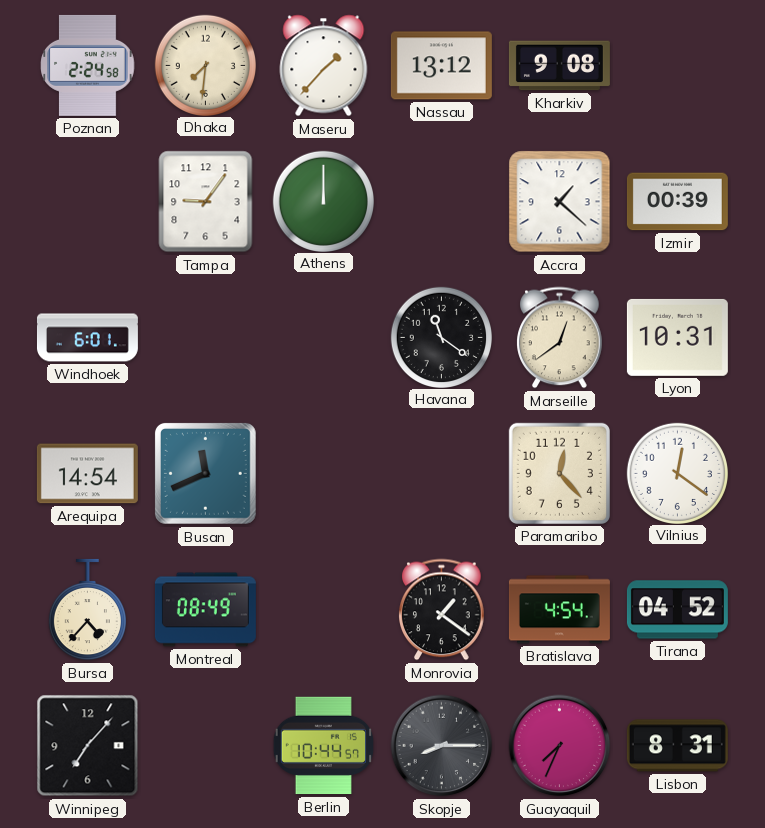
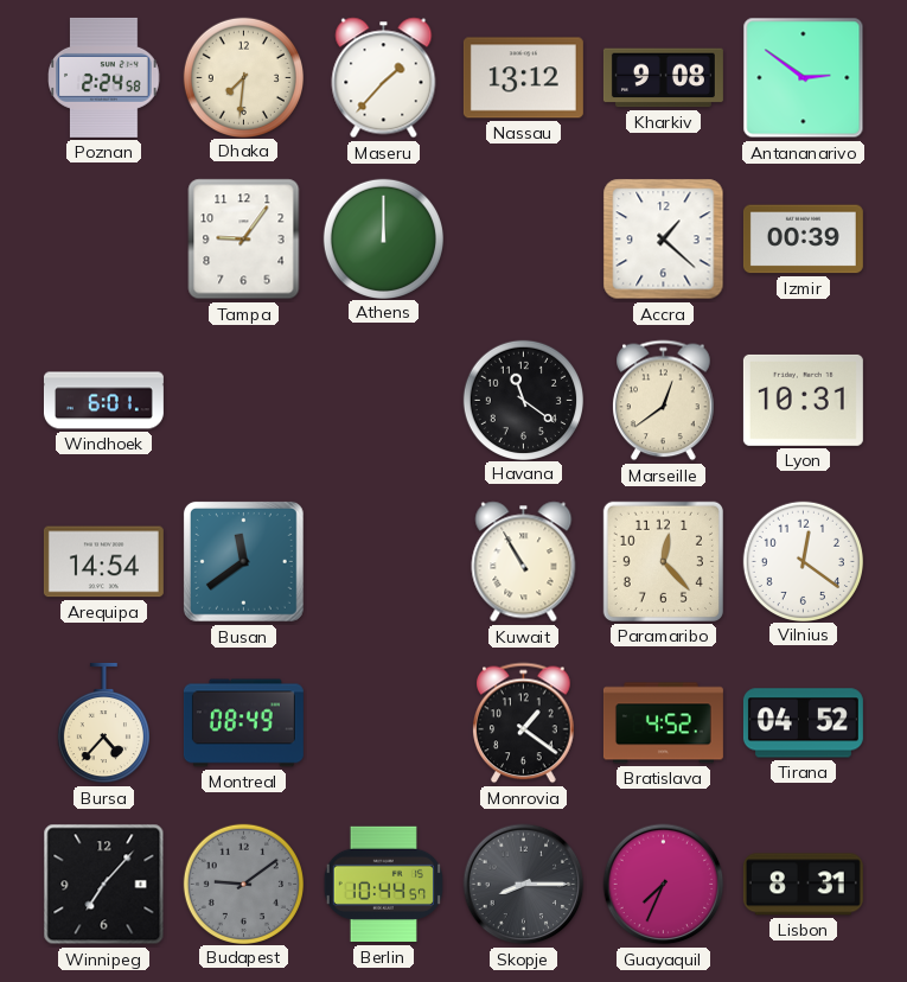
Antananarivo: none -> 2:51
Busan: 11:41 -> 11:39
Kuwait: none -> 10:55
Bratislava: 4:54 -> 4:52
Budapest: none -> 9:09
